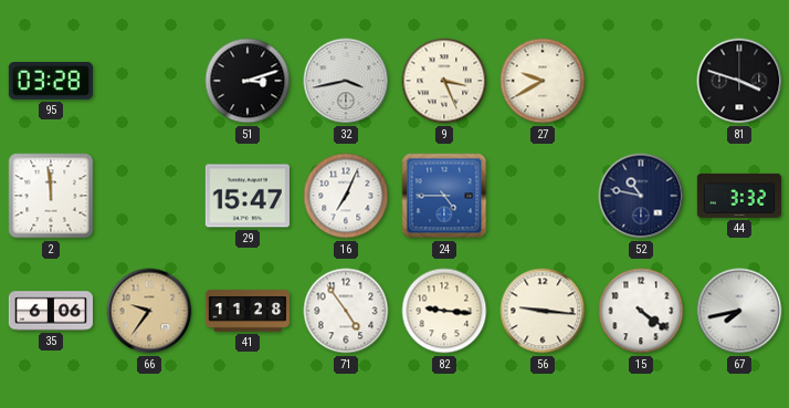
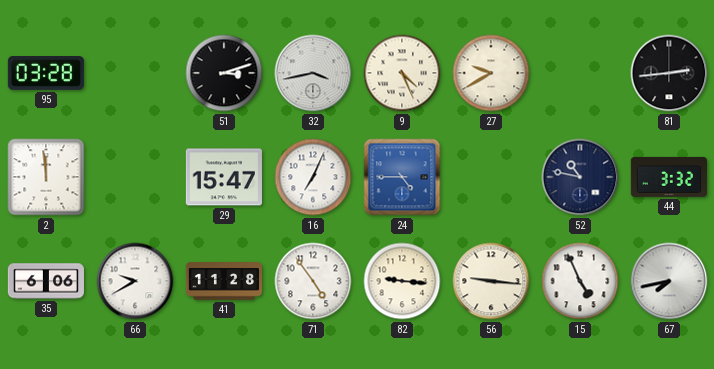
9: 3:26 -> 4:26
81: 3:48 -> 2:44
66: 9:36 -> 9:40
66 dial: champagne -> white
15: 4:21 -> 4:56
